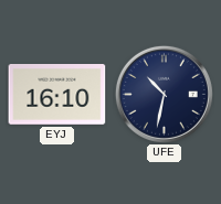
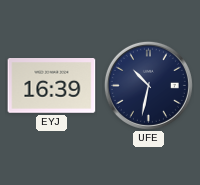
EYJ: 16:10 -> 16:39
